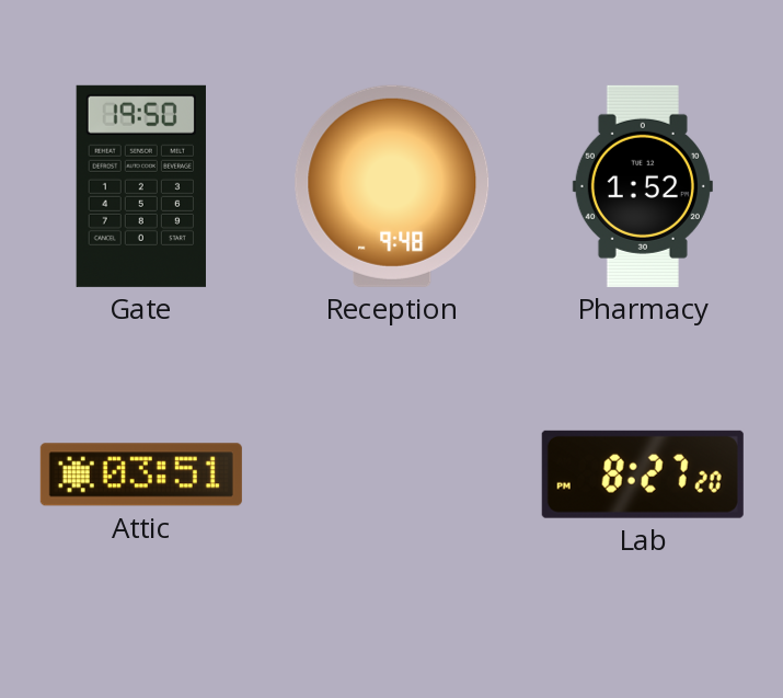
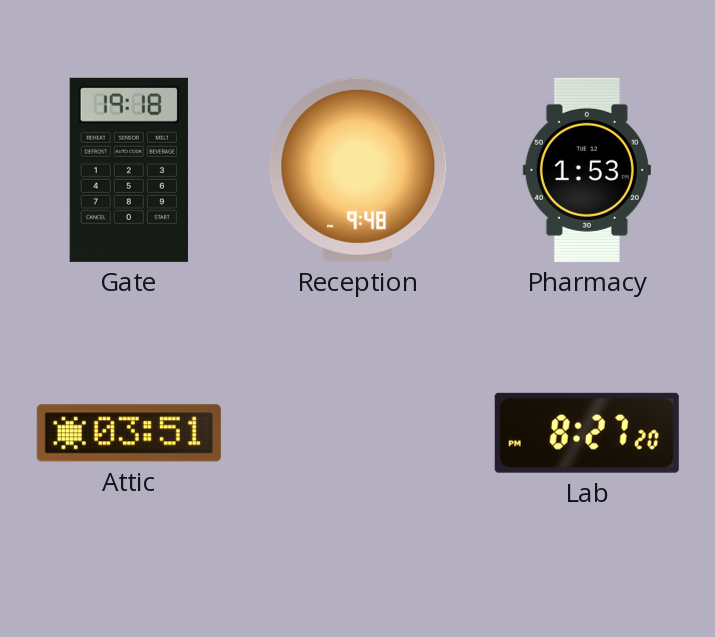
Gate: 19:50 -> 19:18
Pharmacy: 1:52 -> 1:53
